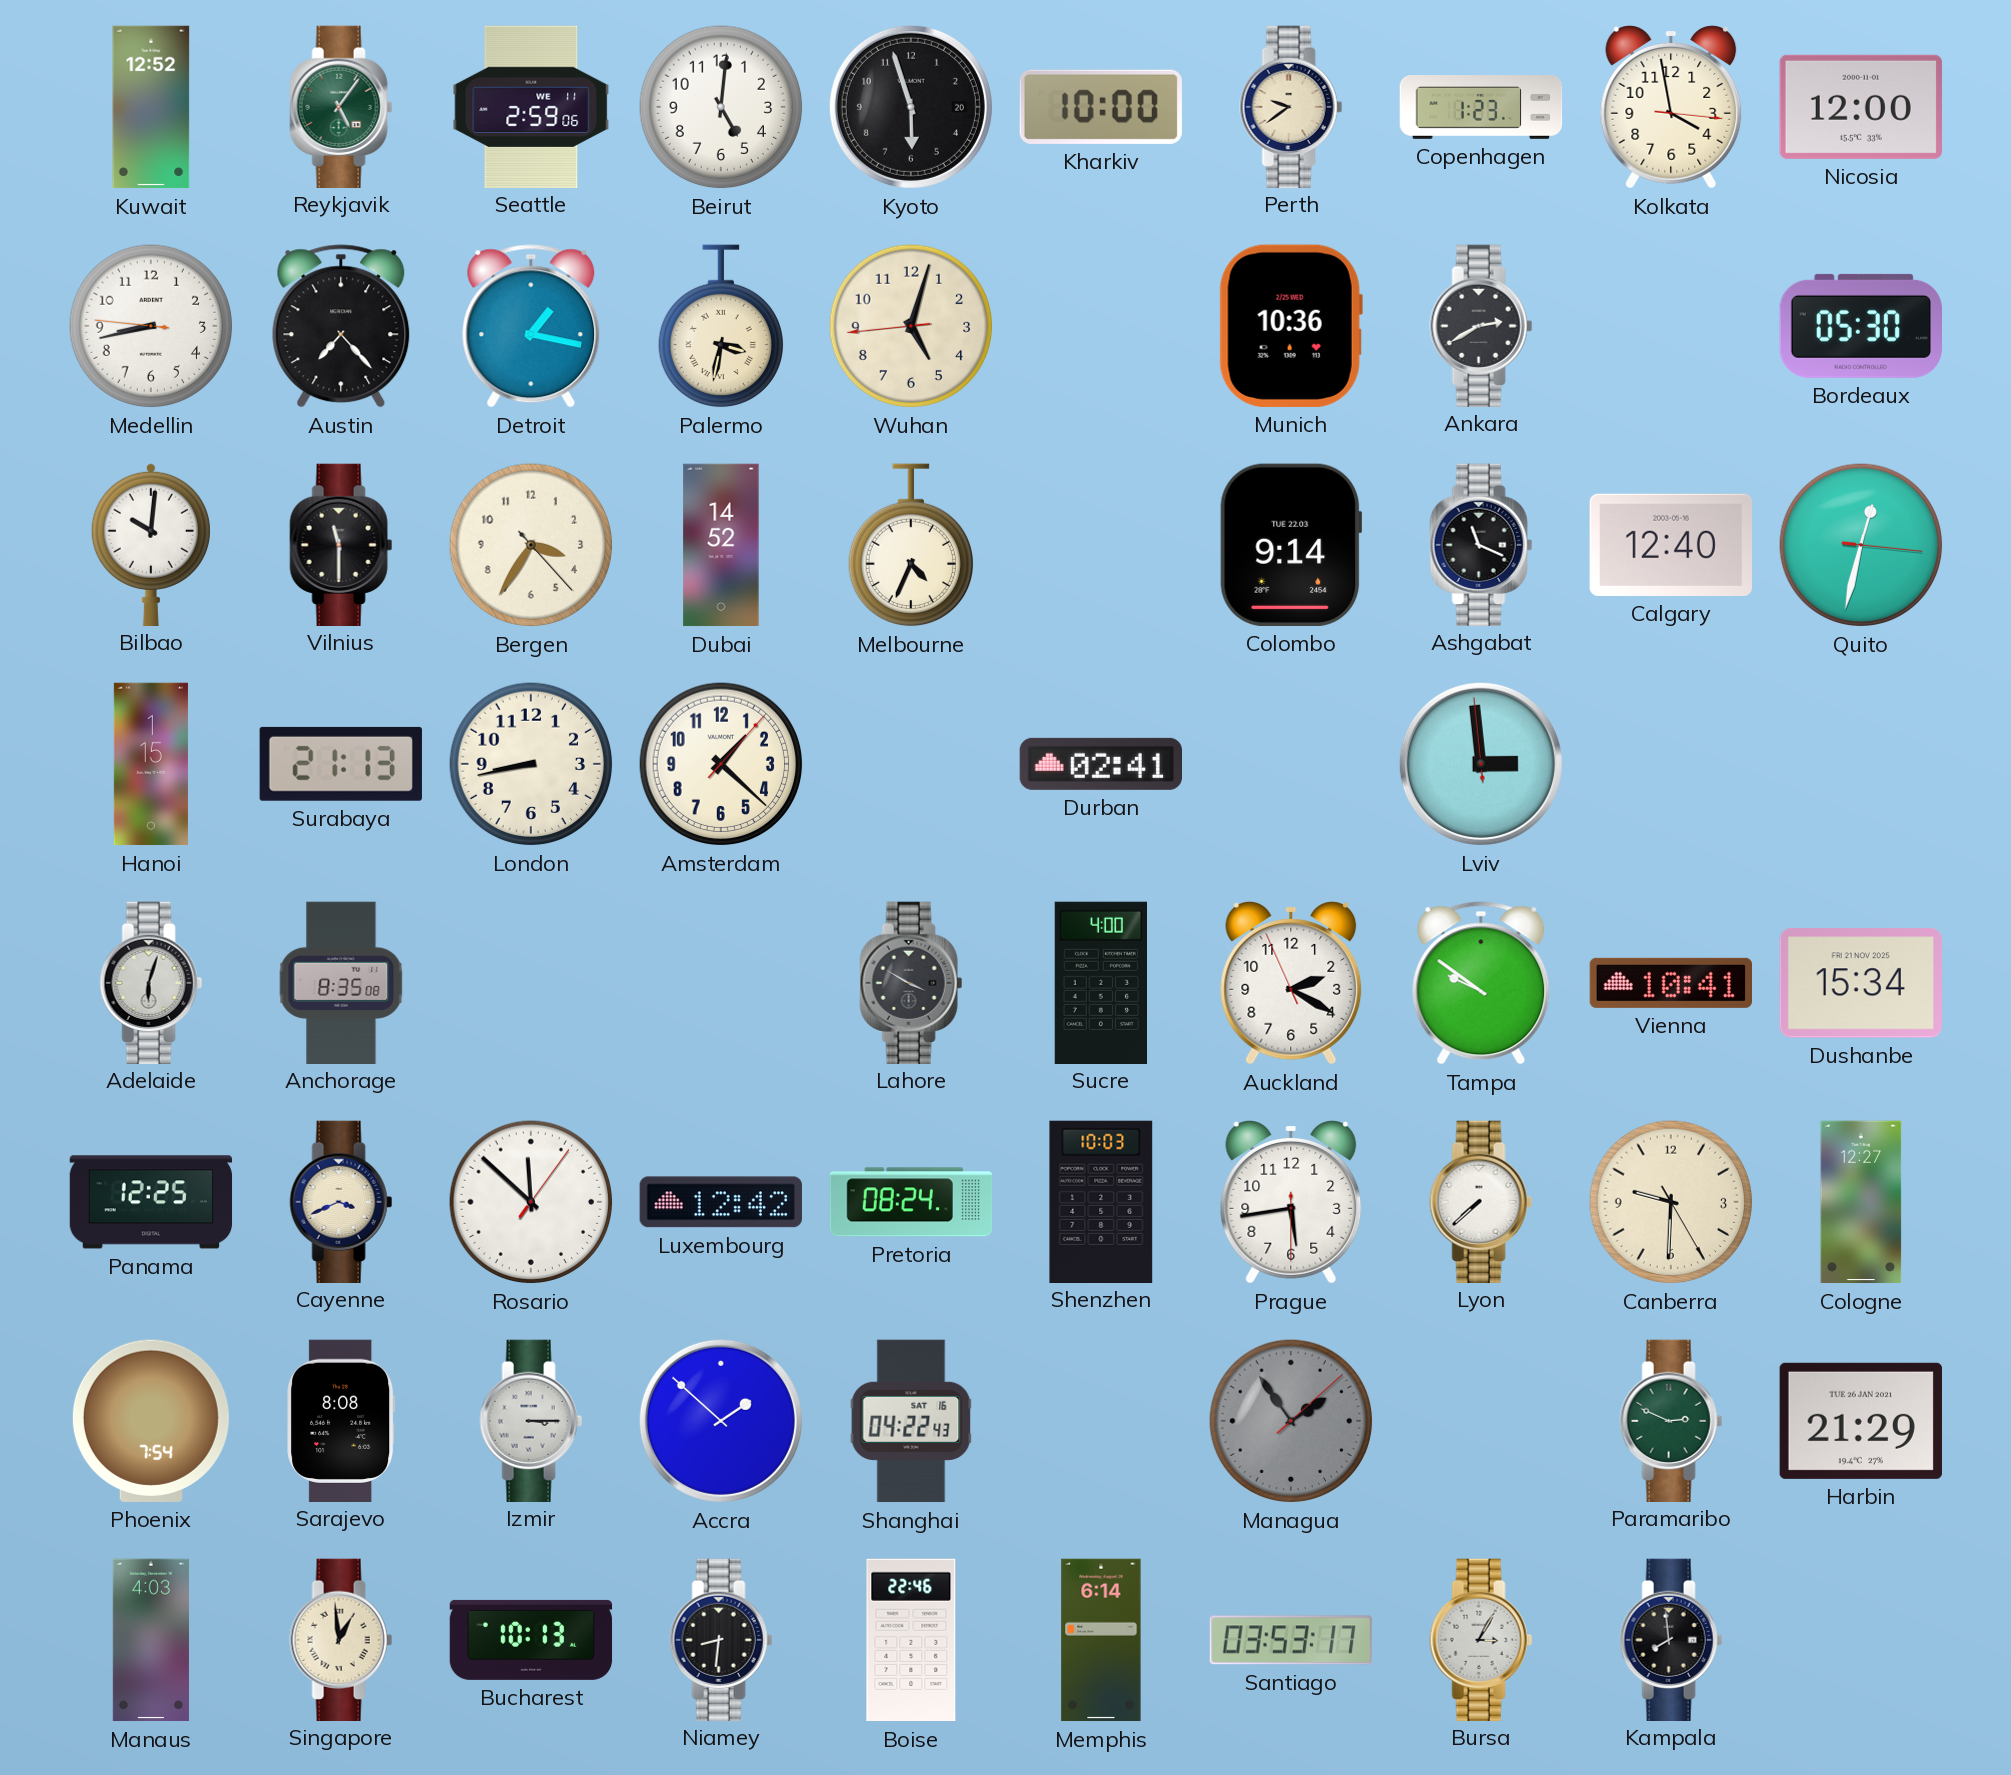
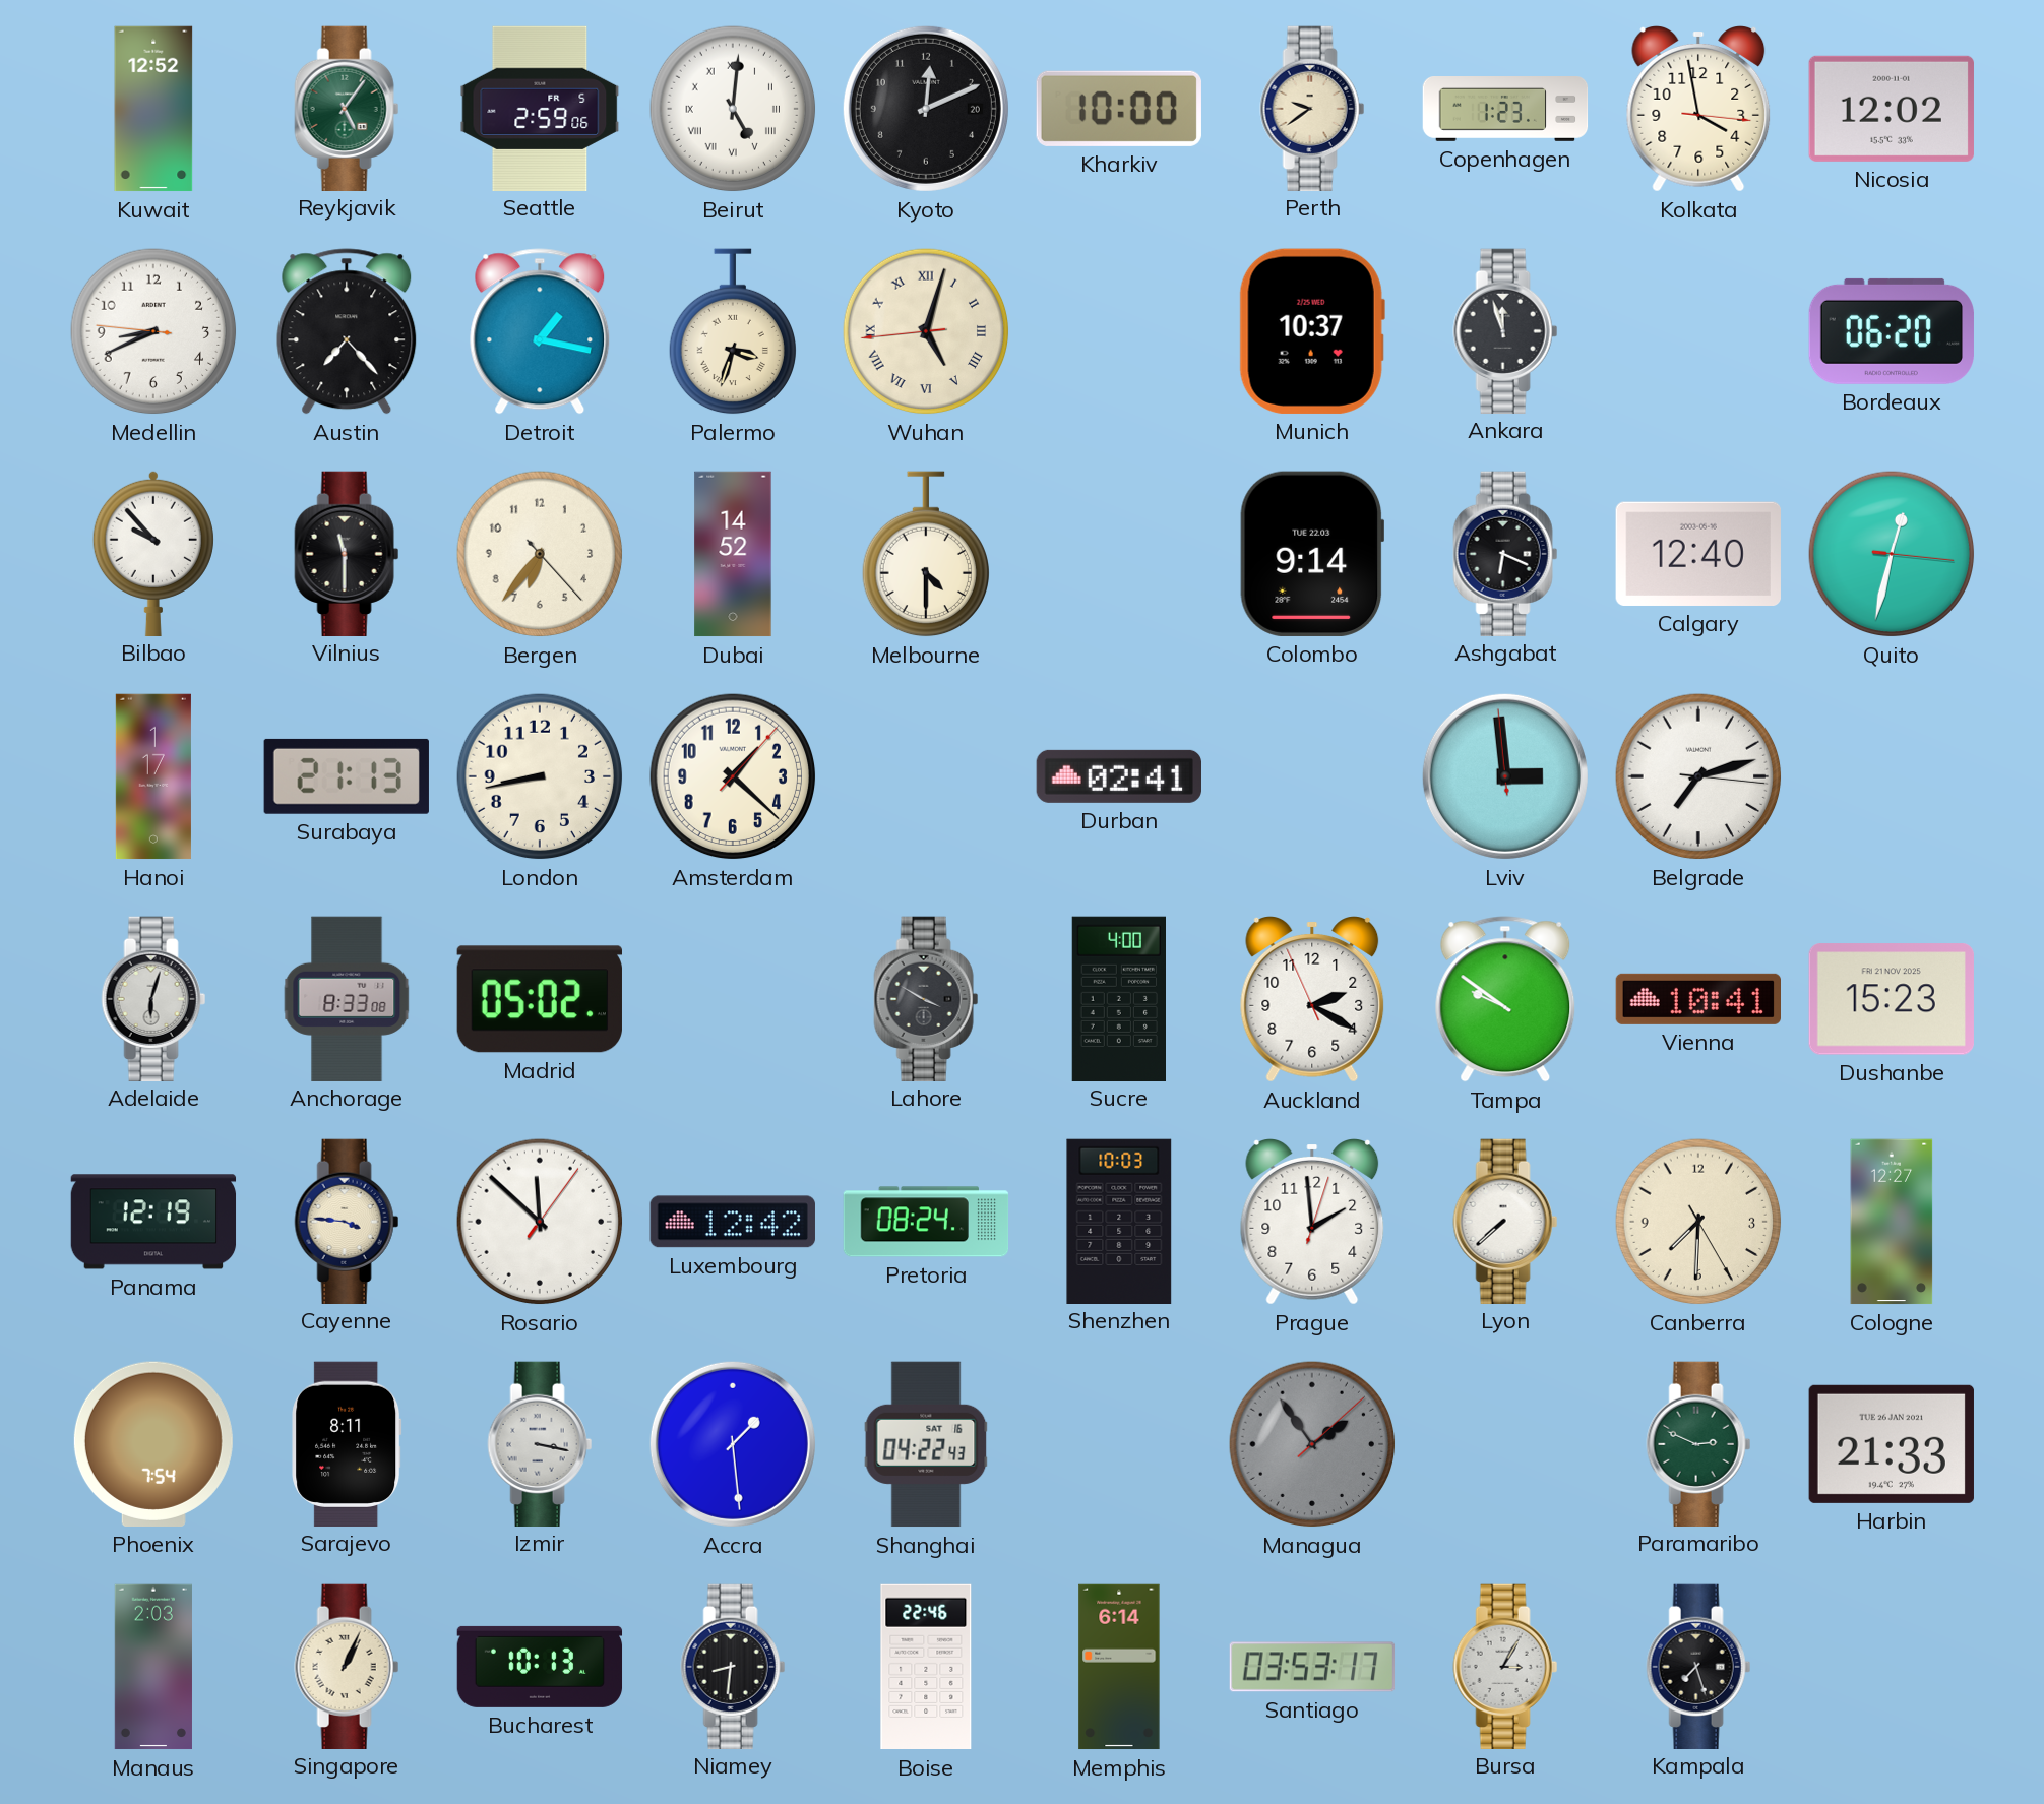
Seattle date: WE 11 -> FR 5
Beirut numerals: Arabic -> Roman
Kyoto: 5:57 -> 12:11
Nicosia: 12:00 -> 12:02
Medellin: 8:42 -> 8:40
Palermo: 3:32 -> 3:33
Wuhan numerals: Arabic -> Roman
Munich: 10:36 -> 10:37
Ankara: 2:40 -> 11:57
Bordeaux: 05:30 -> 06:20
Bilbao: 10:01 -> 9:53
Bergen: 3:35 -> 6:36
Melbourne: 4:34 -> 4:30
Ashgabat: 11:19 -> 6:19
Hanoi: 1:15 -> 1:17
Belgrade: none -> 7:12
Anchorage: 8:35 -> 8:33
Madrid: none -> 05:02
Dushanbe: 15:34 -> 15:23
Panama: 12:25 -> 12:19
Cayenne: 3:41 -> 3:46
Prague: 5:43 -> 1:59
Canberra: 9:30 -> 7:30
Sarajevo: 8:08 -> 8:11
Izmir: 3:15 -> 3:17
Accra: 1:52 -> 1:29
Harbin: 21:29 -> 21:33
Manaus: 4:03 -> 2:03
Singapore: 12:59 -> 1:04
Kampala: 7:59 -> 7:27
